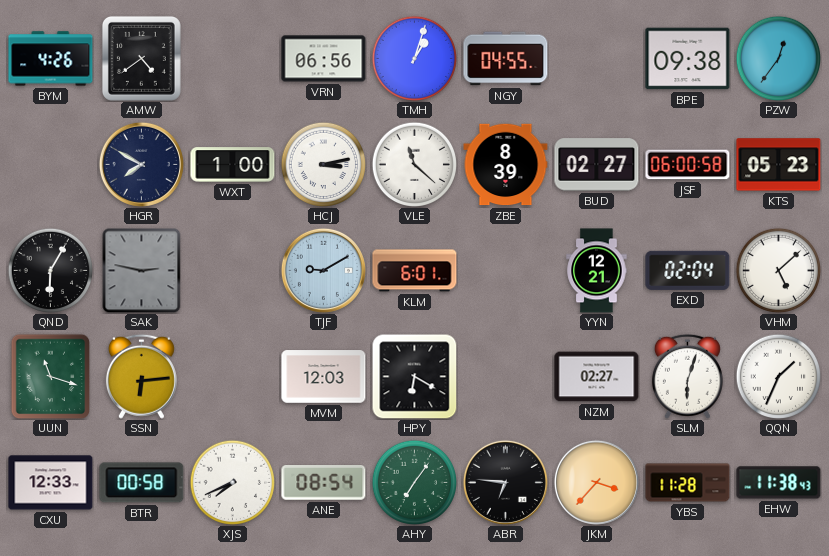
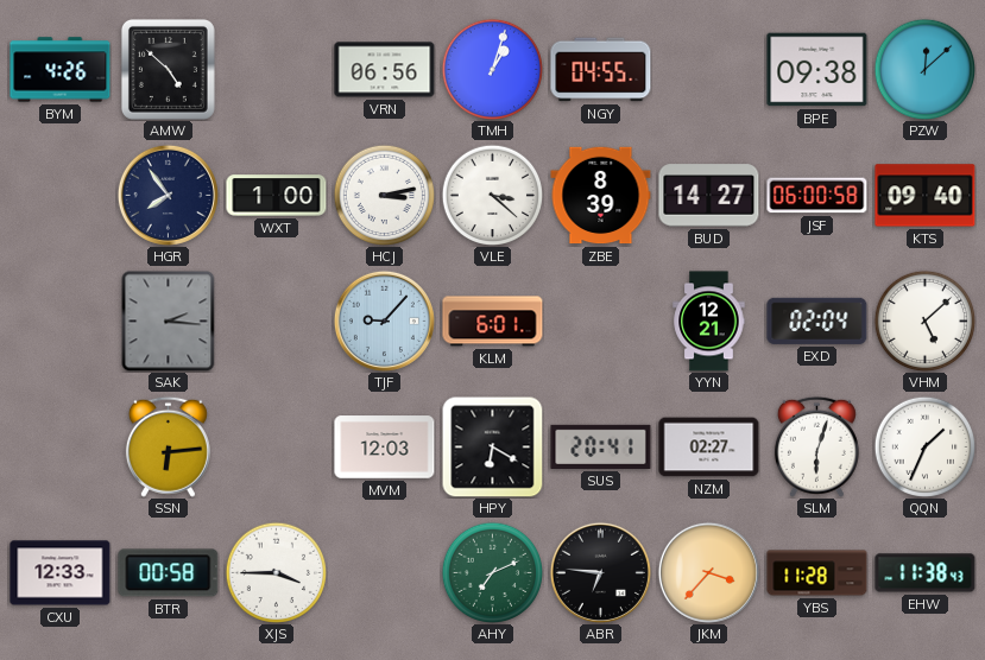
AMW: 4:39 -> 4:52
PZW: 12:36 -> 12:08
HGR: 7:50 -> 7:54
VLE: 11:22 -> 3:22
BUD: 02:27 -> 14:27
KTS: 05:23 -> 09:40
QND: 6:05 -> none
SAK: 2:47 -> 2:16
TJF: 9:10 -> 9:07
UUN: 11:18 -> none
SUS: none -> 20:41
XJS: 7:41 -> 3:45
ANE: 08:54 -> none
AHY: 7:06 -> 7:11
